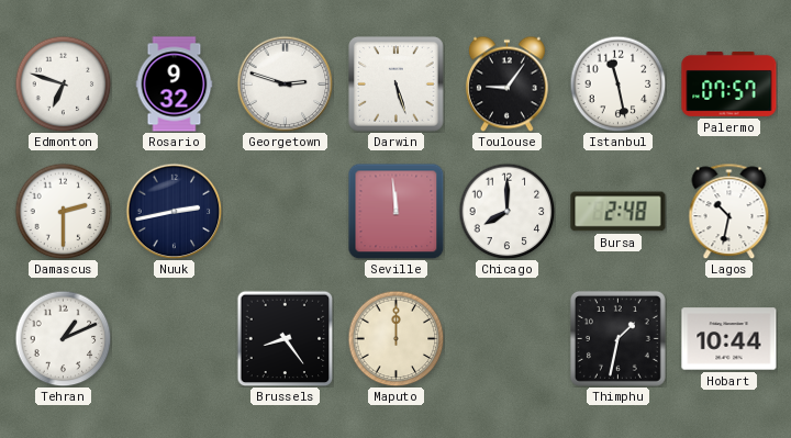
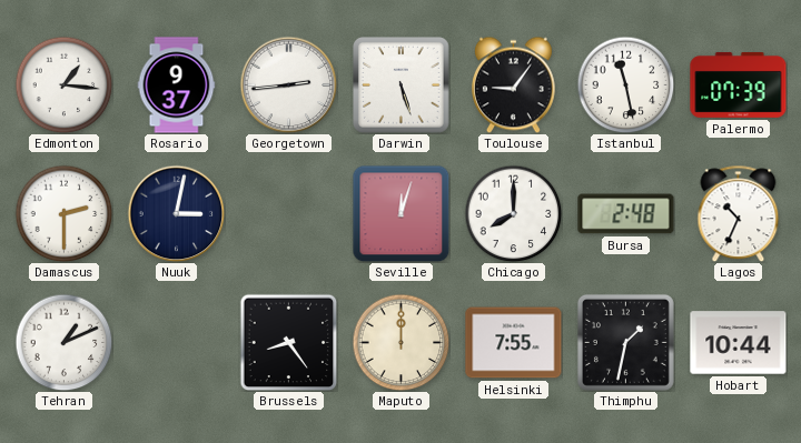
Edmonton: 6:48 -> 1:16
Rosario: 9:32 -> 9:37
Georgetown: 2:48 -> 2:44
Palermo: 07:57 -> 07:39
Nuuk: 2:43 -> 3:02
Seville: 11:59 -> 12:03
Lagos: 10:32 -> 10:34
Helsinki: none -> 7:55
